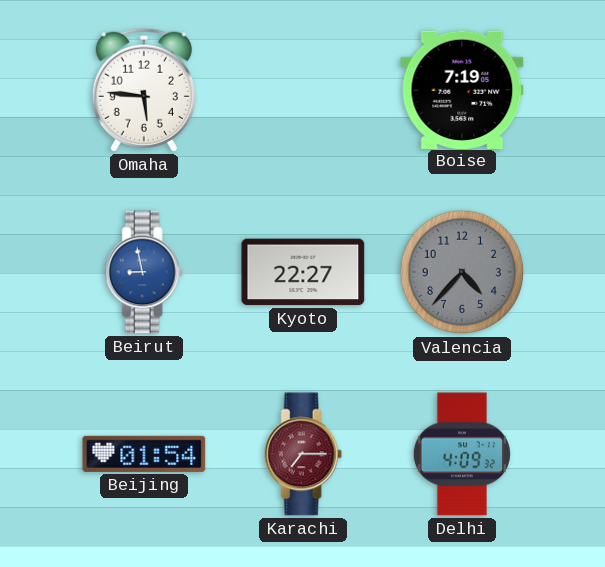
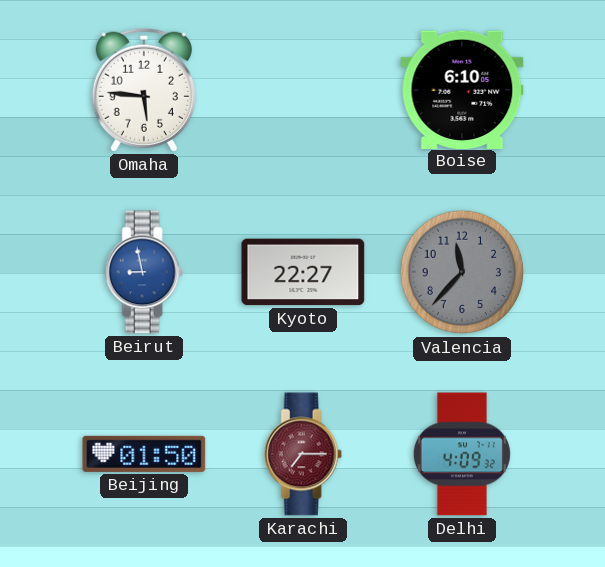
Boise: 7:19 -> 6:10
Valencia: 4:37 -> 11:37
Beijing: 01:54 -> 01:50
